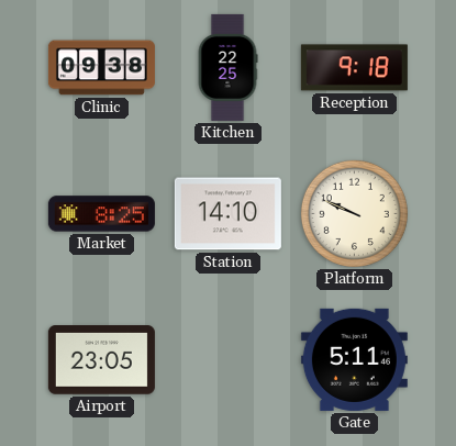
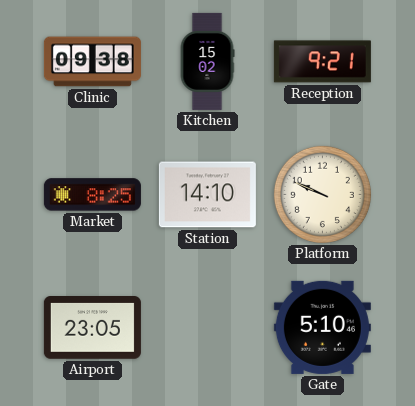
Kitchen: 22:25 -> 15:02
Reception: 9:18 -> 9:21
Gate: 5:11 -> 5:10
